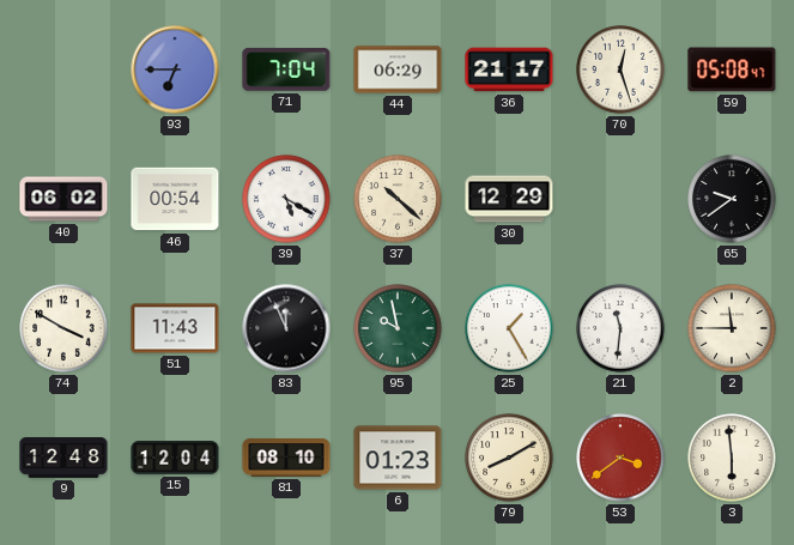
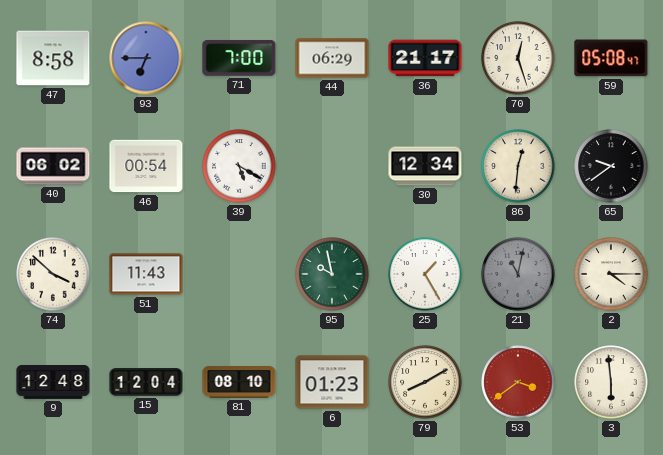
47: none -> 8:58
71: 7:04 -> 7:00
37: 10:22 -> none
30: 12:29 -> 12:34
86: none -> 12:31
74: 3:50 -> 3:52
83: 11:56 -> none
21: 11:31 -> 11:02
21 dial: white -> grey
2: 11:45 -> 4:15
